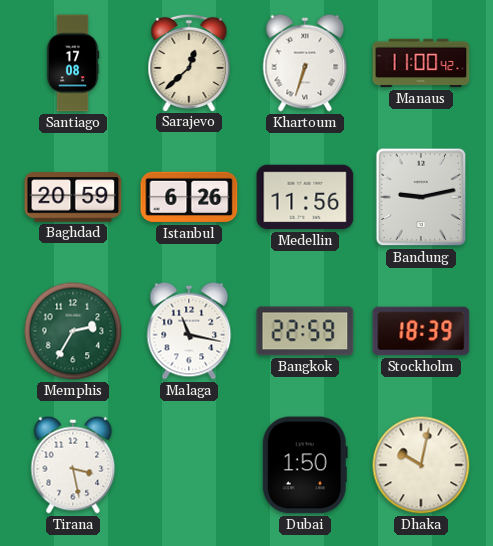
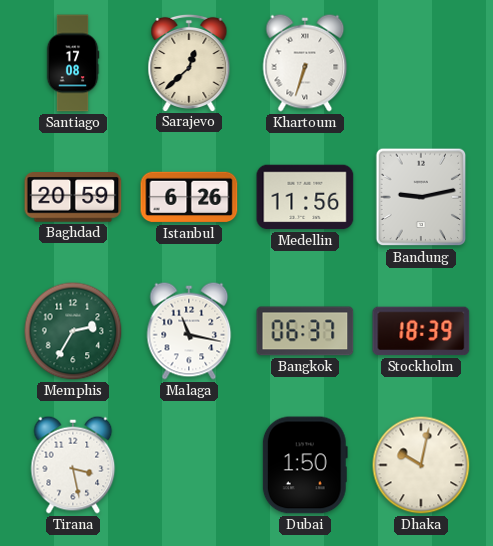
Manaus: 11:00 -> none
Bangkok: 22:59 -> 06:37
